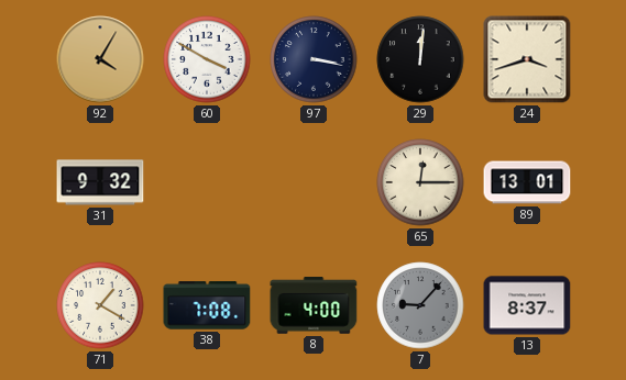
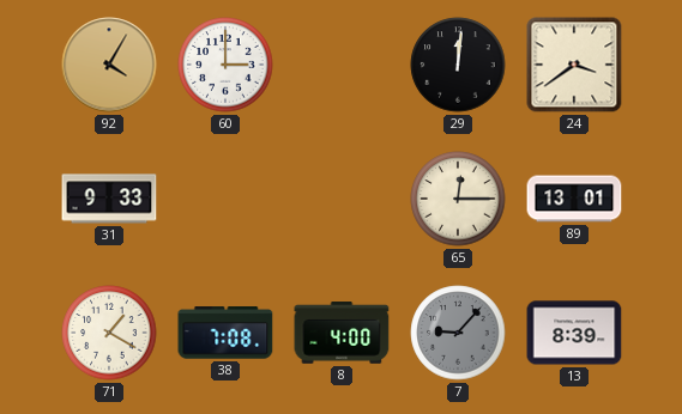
60: 3:50 -> 3:00
97: 3:17 -> none
24: 3:42 -> 3:39
31: 9:32 -> 9:33
13: 8:37 -> 8:39
